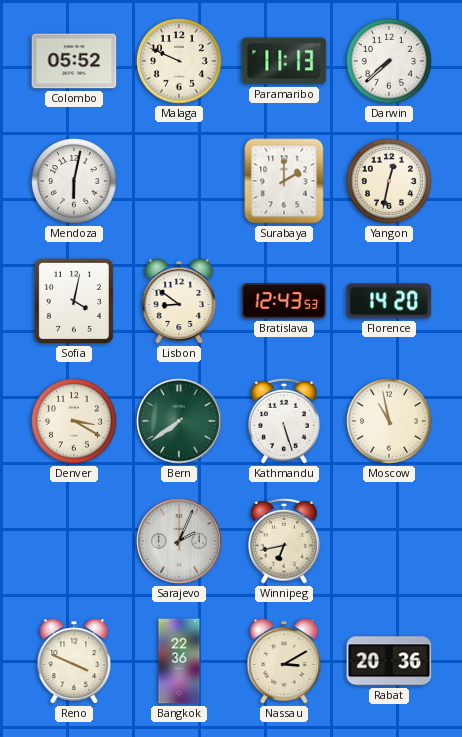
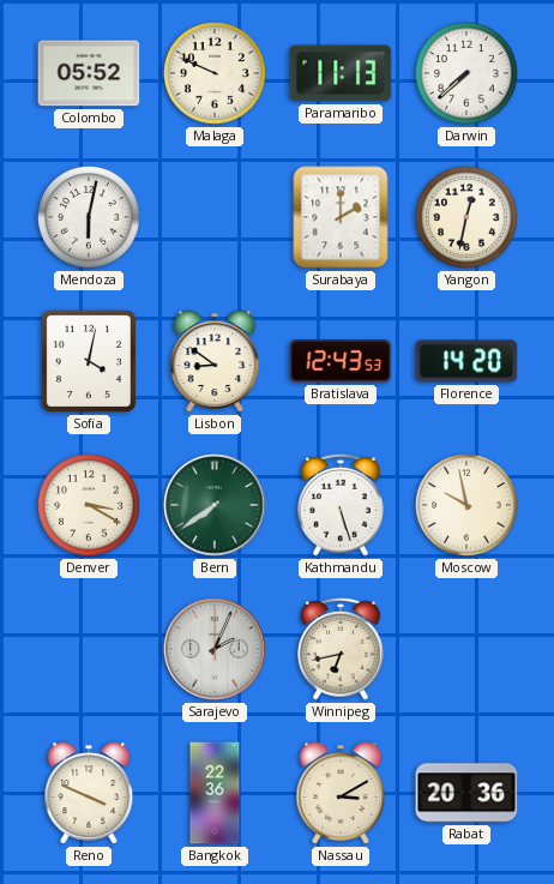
Moscow: 10:58 -> 9:58
